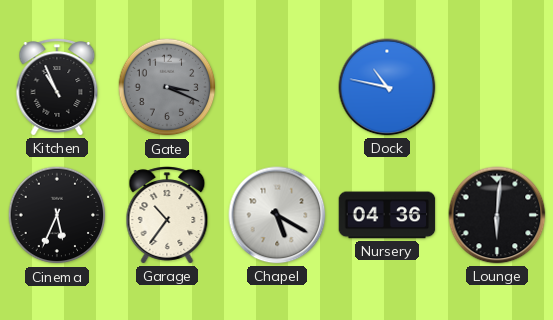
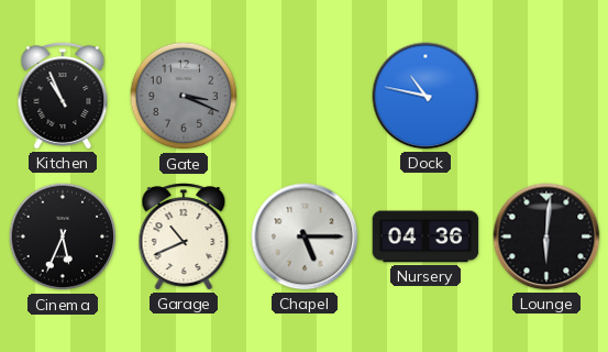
Garage: 10:36 -> 10:41
Chapel: 5:20 -> 5:15
